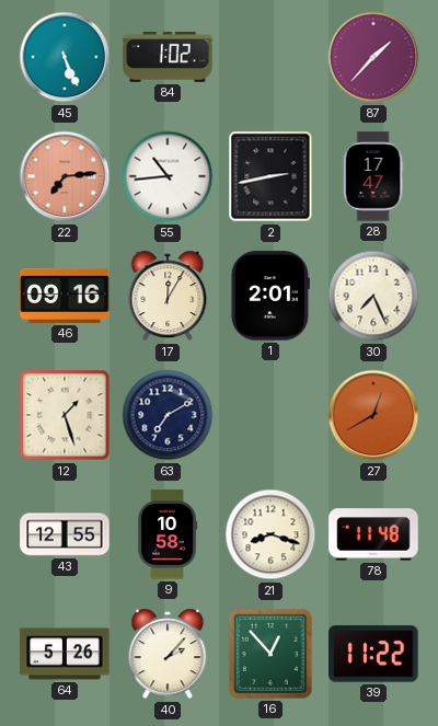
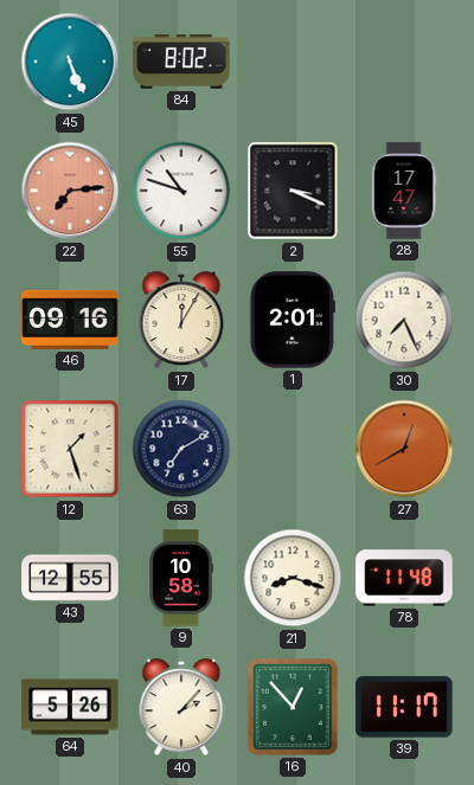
84: 1:02 -> 8:02
87: 1:37 -> none
55: 10:44 -> 10:48
2: 2:43 -> 3:19
39: 11:22 -> 11:17
